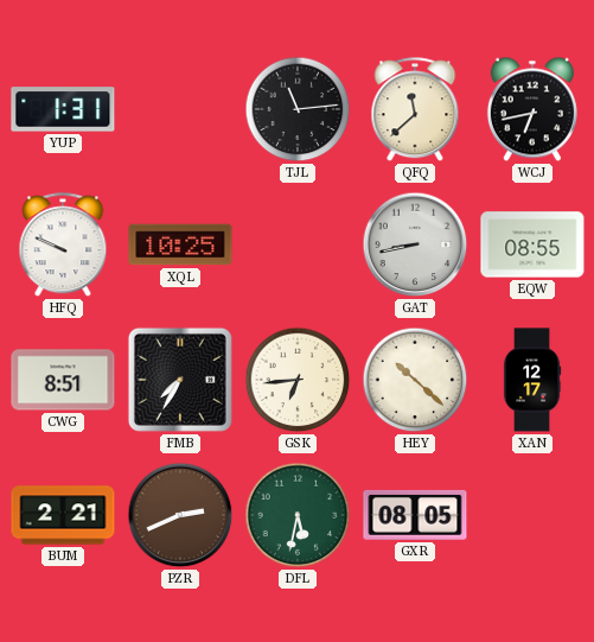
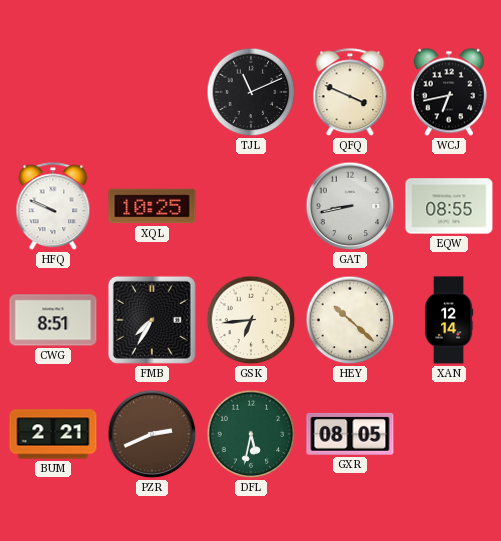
YUP: 1:31 -> none
TJL: 11:14 -> 11:11
QFQ: 11:38 -> 3:49
XAN: 12:17 -> 12:14
